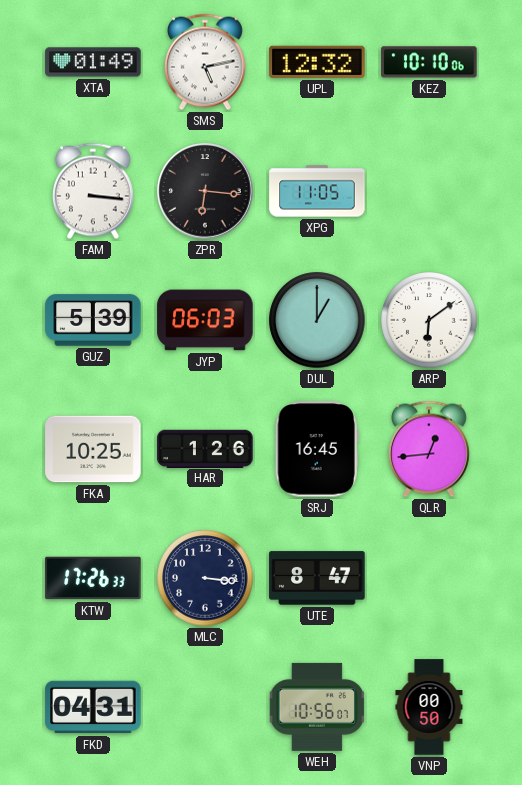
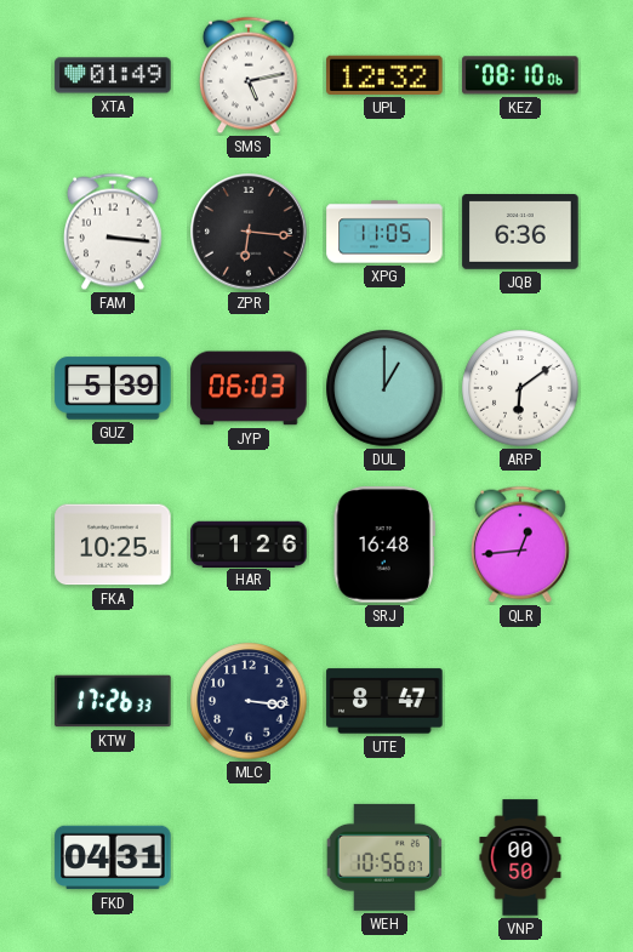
KEZ: 10:10 -> 08:10
JQB: none -> 6:36
SRJ: 16:45 -> 16:48
